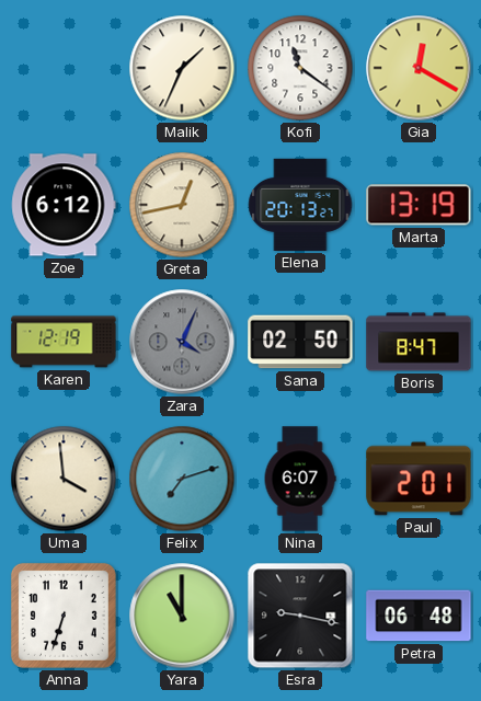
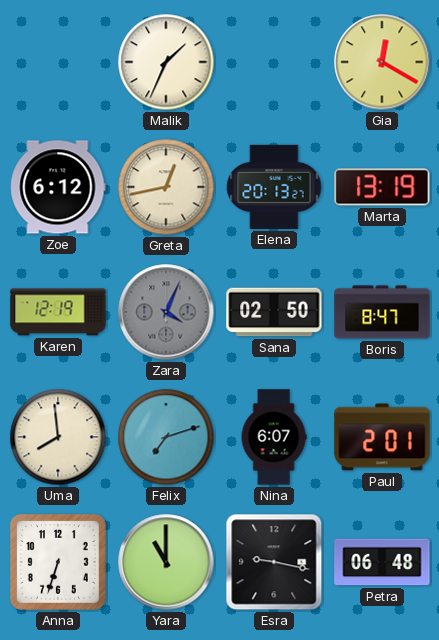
Kofi: 11:21 -> none
Uma: 3:59 -> 7:59
